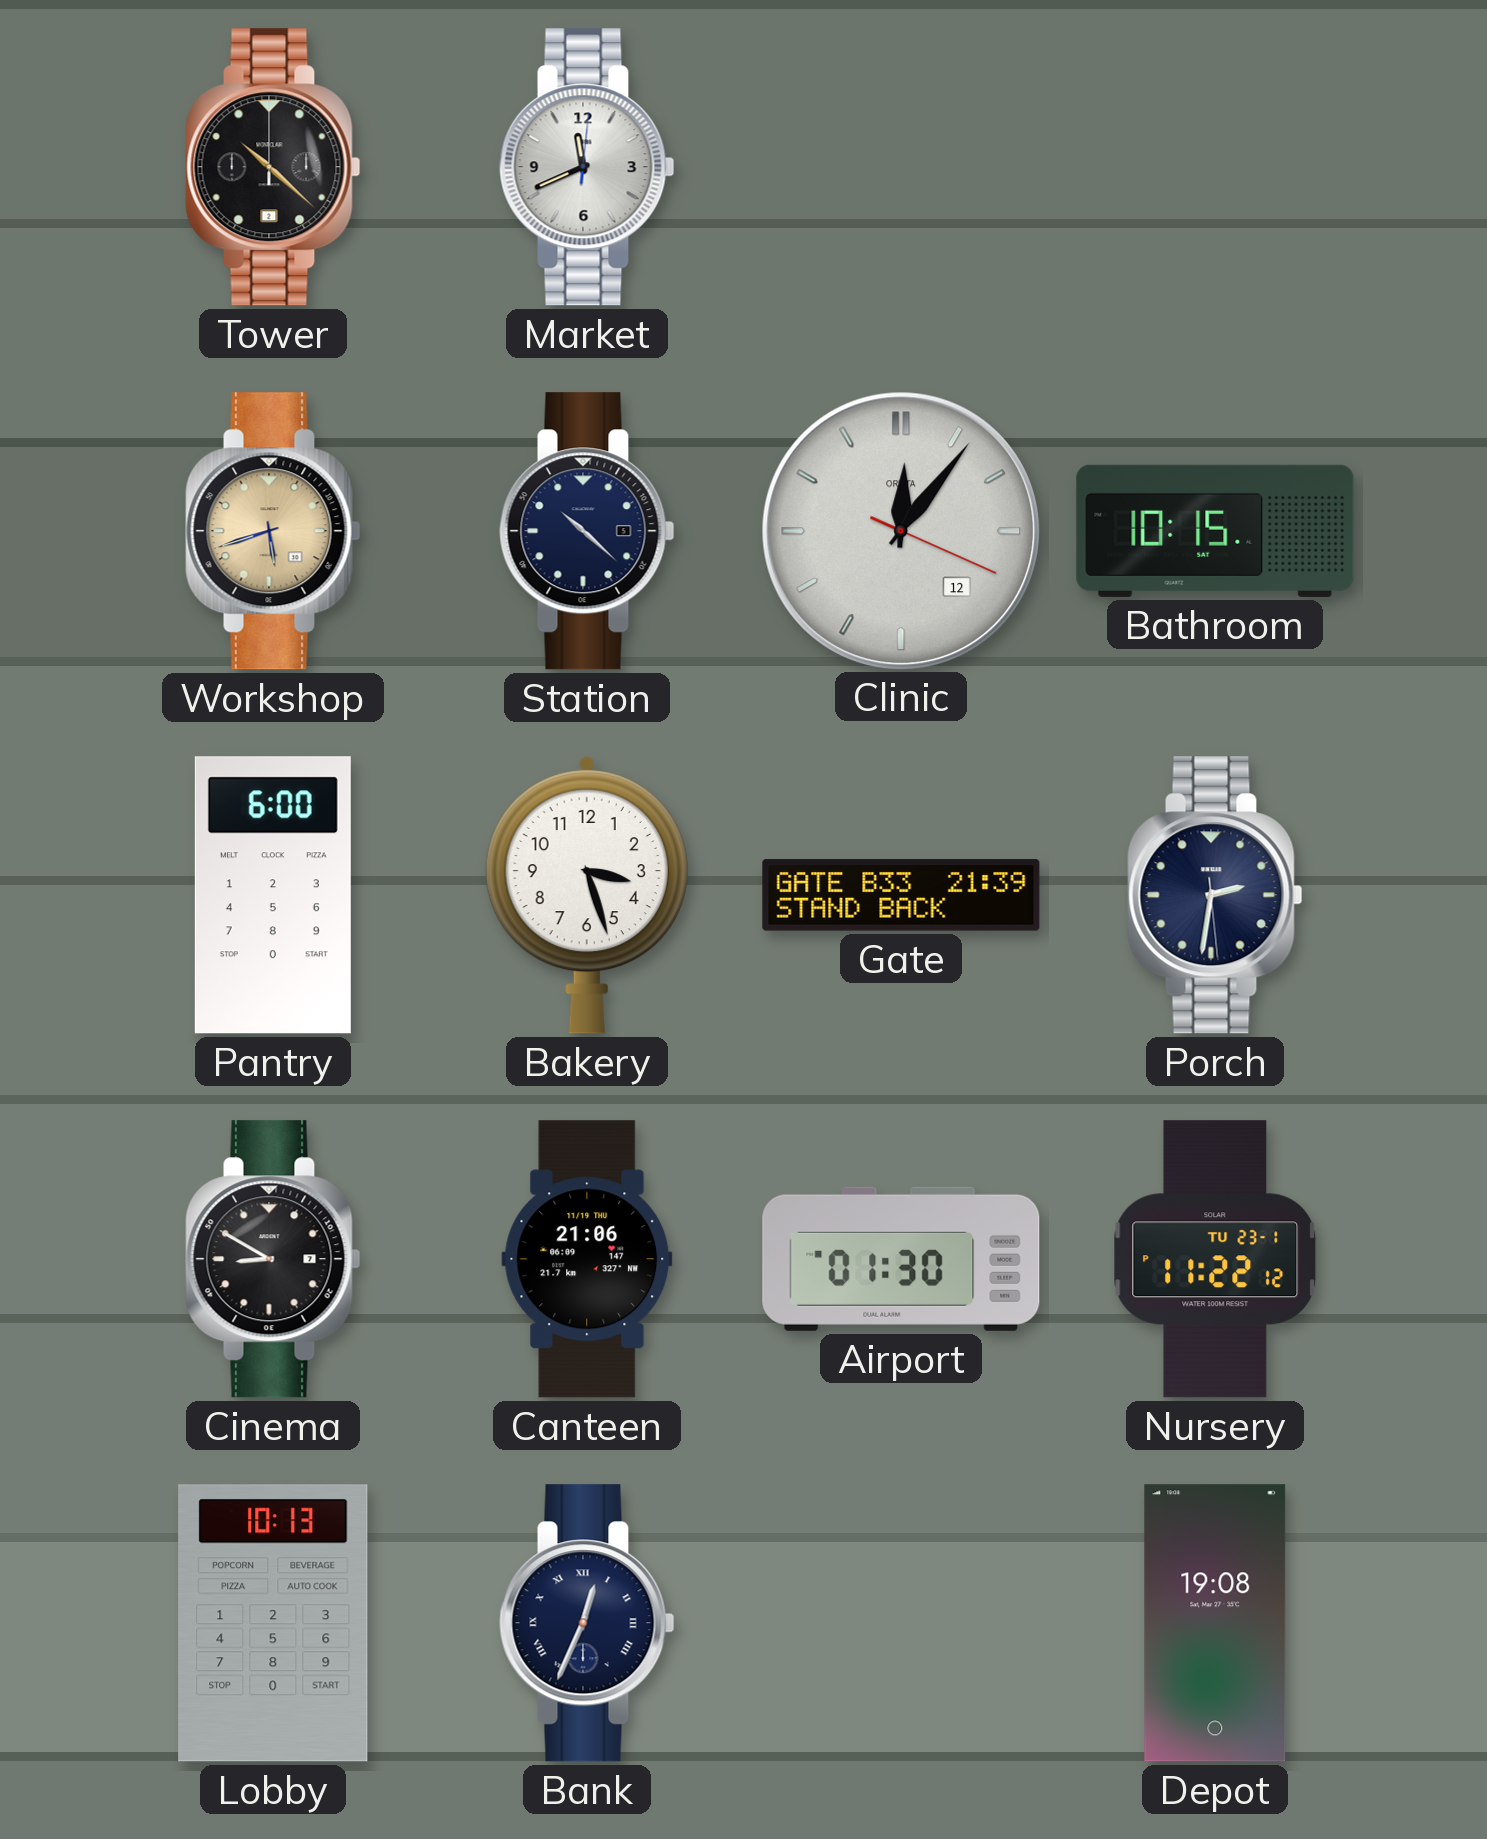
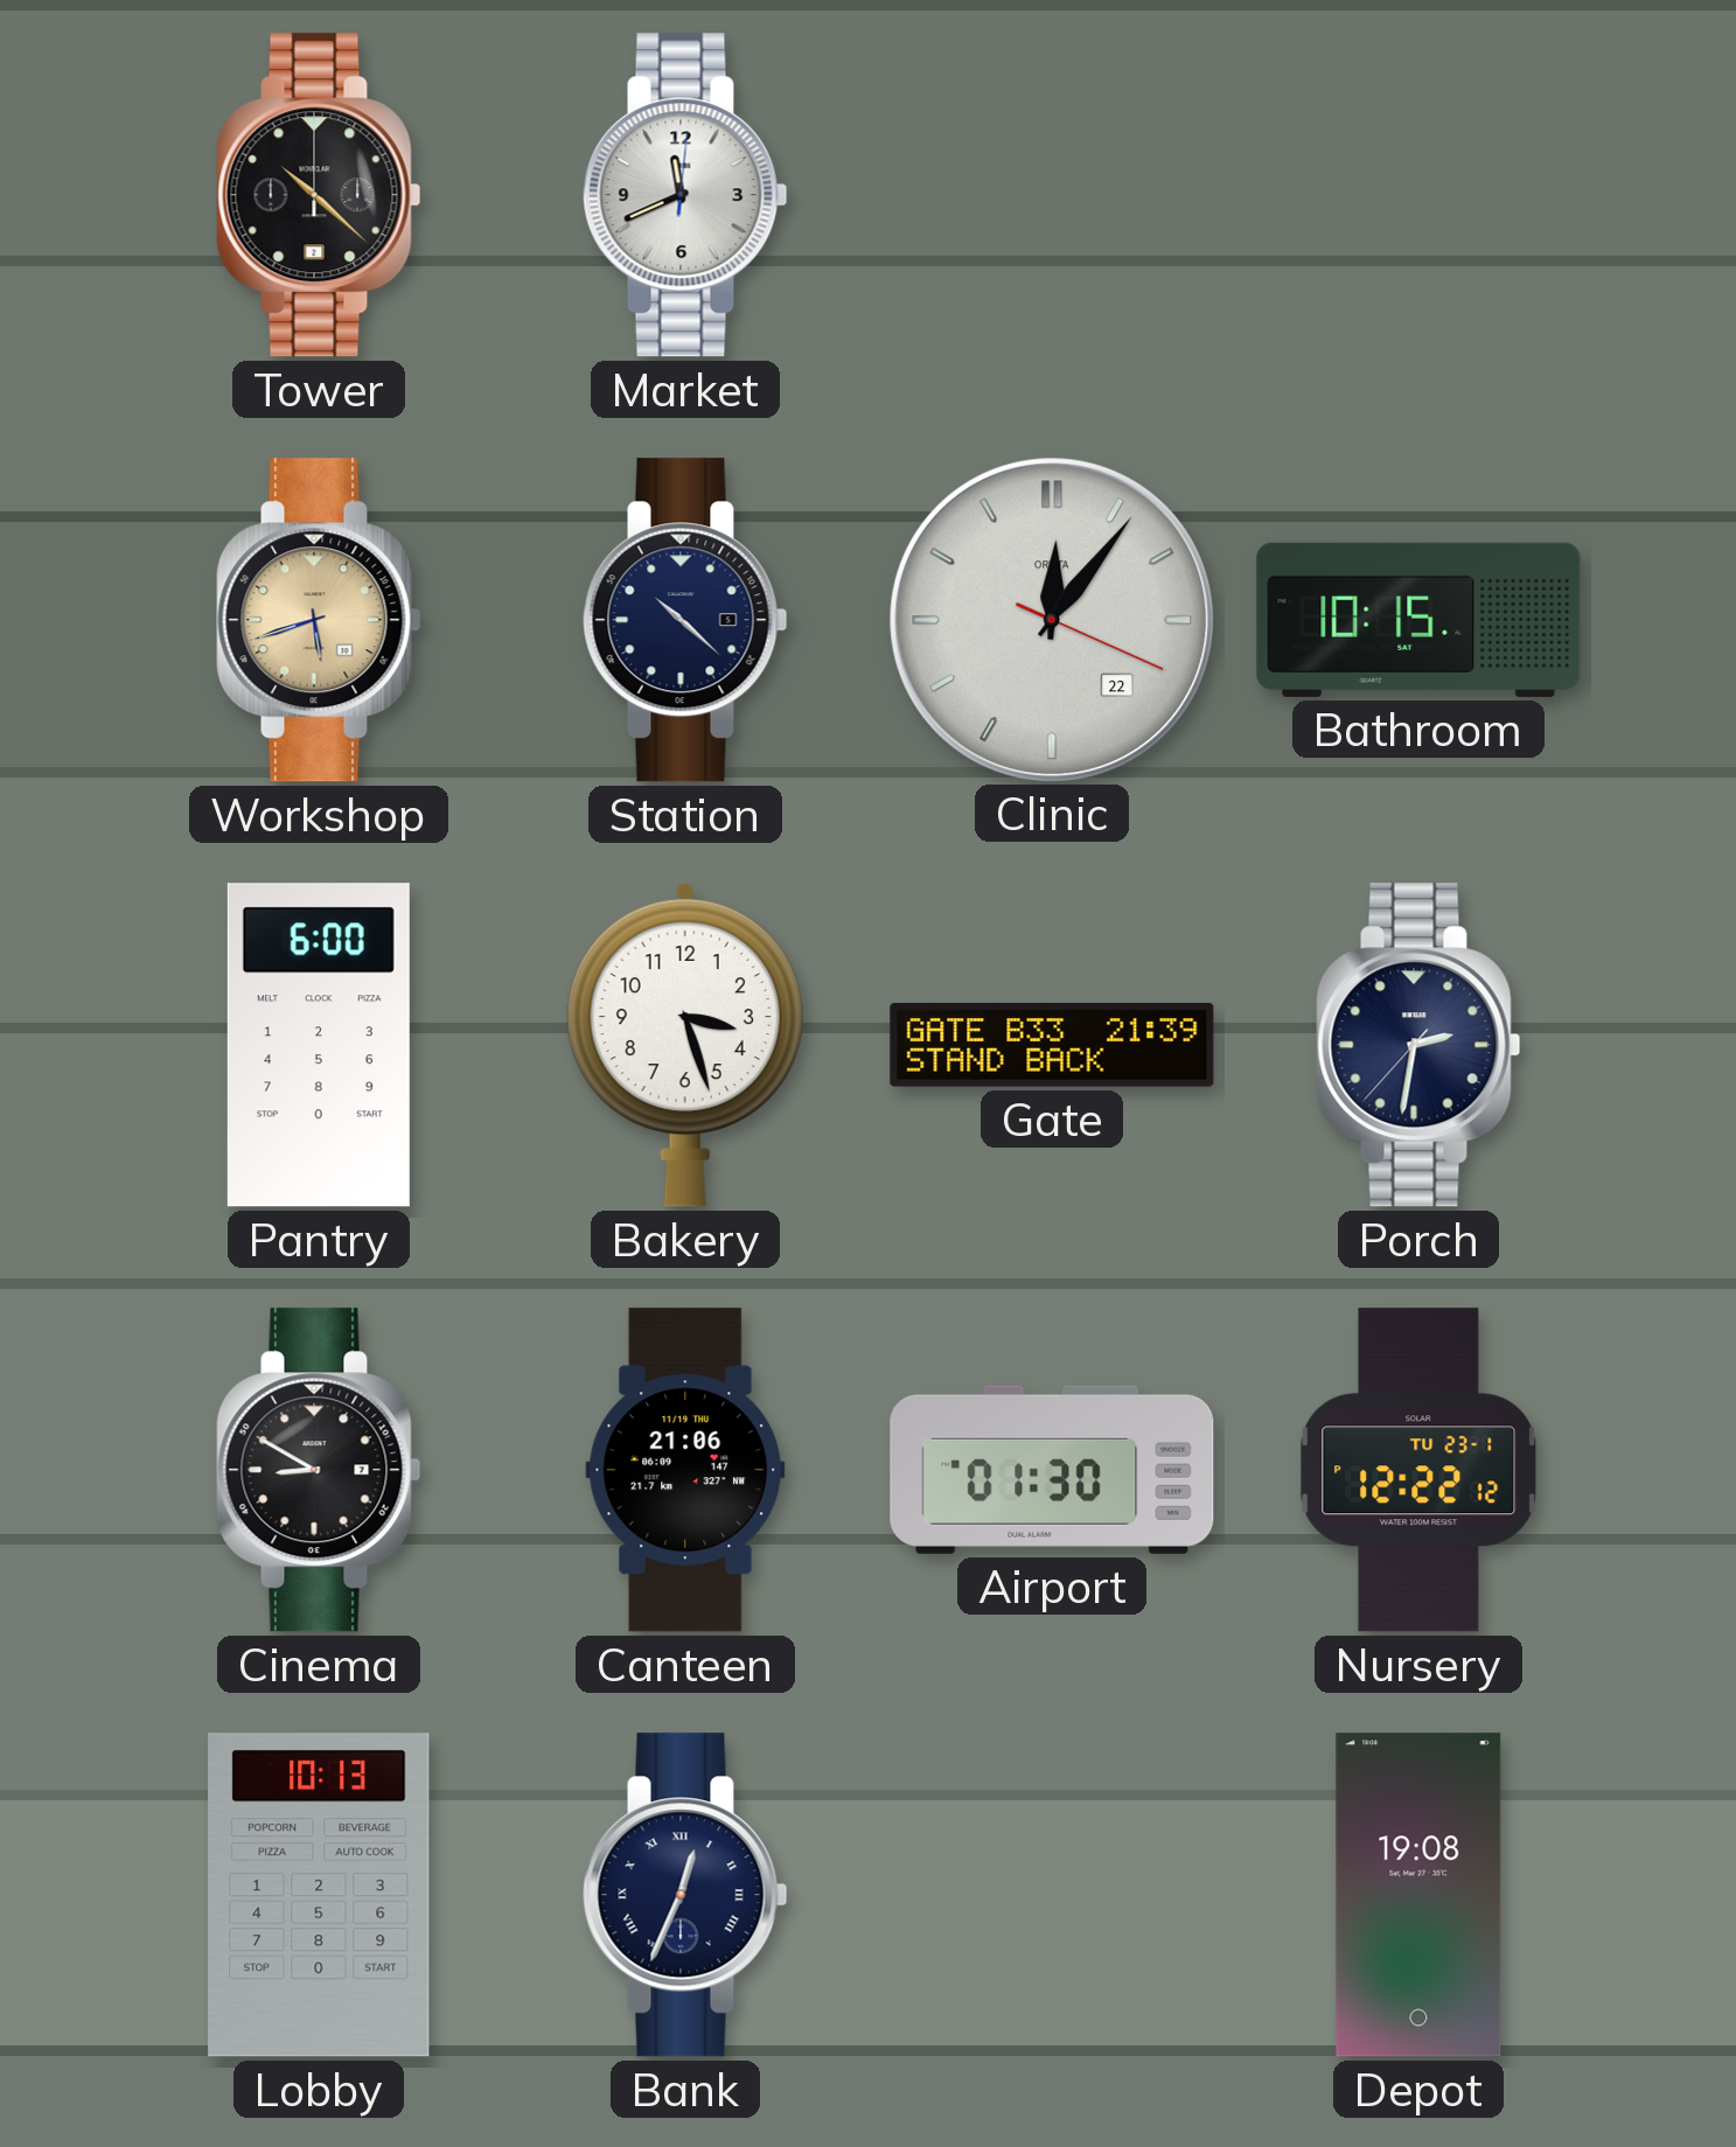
Clinic date: 12 -> 22
Porch: 2:31:29 -> 2:31:37
Nursery: 11:22 -> 12:22
